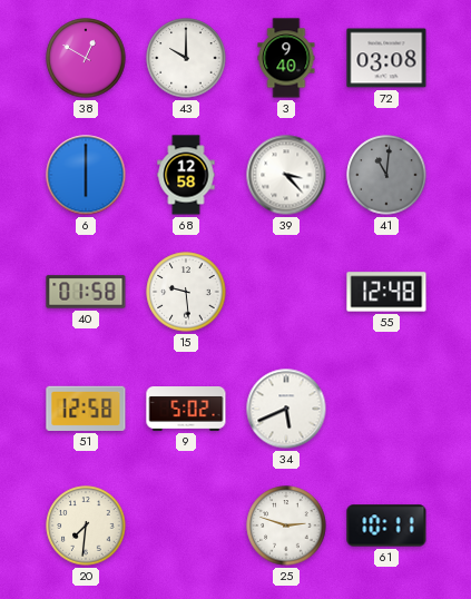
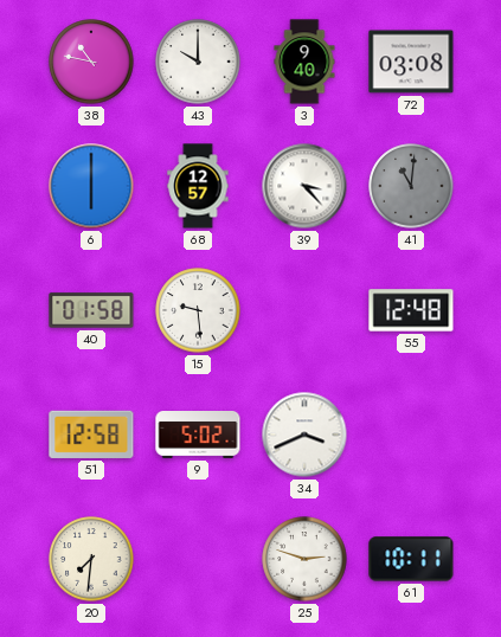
38: 12:50 -> 10:47
68: 12:58 -> 12:57
34: 5:41 -> 3:41
